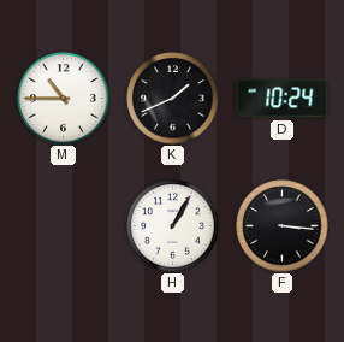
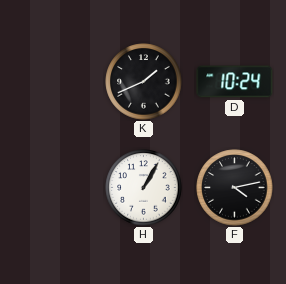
M: 10:45 -> none
F: 3:16 -> 4:13
